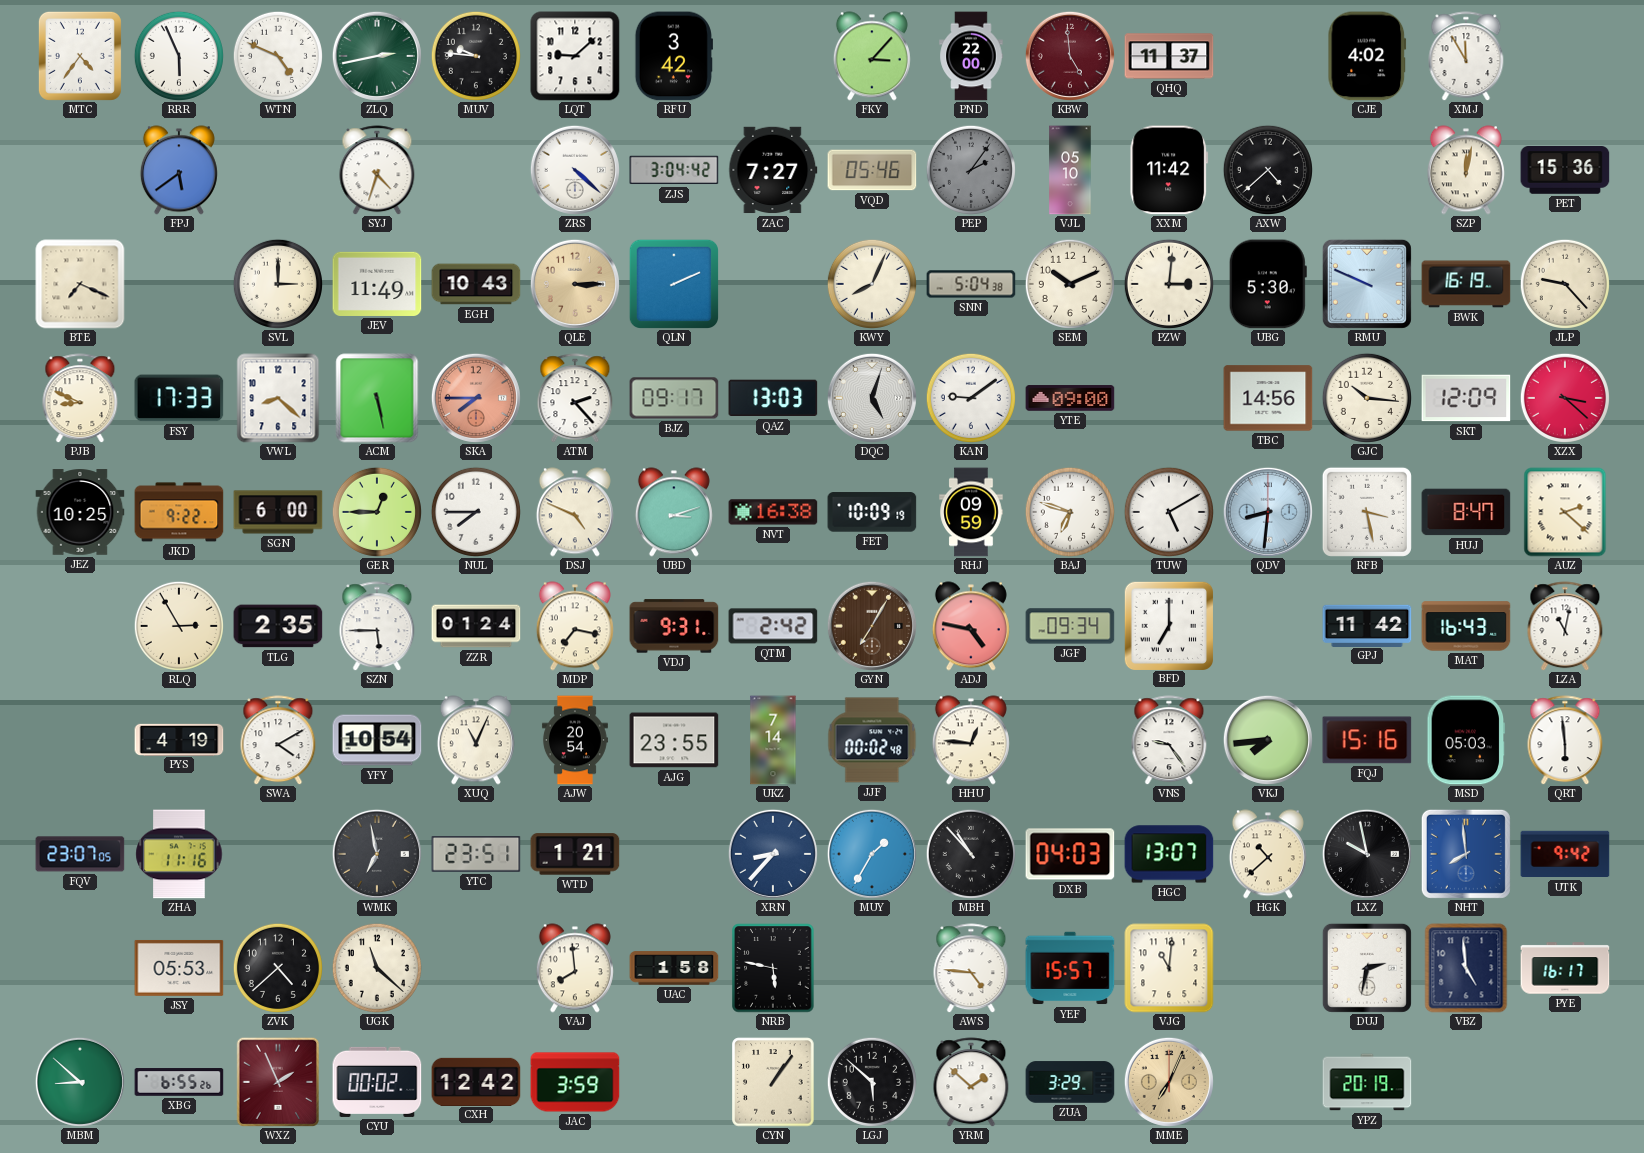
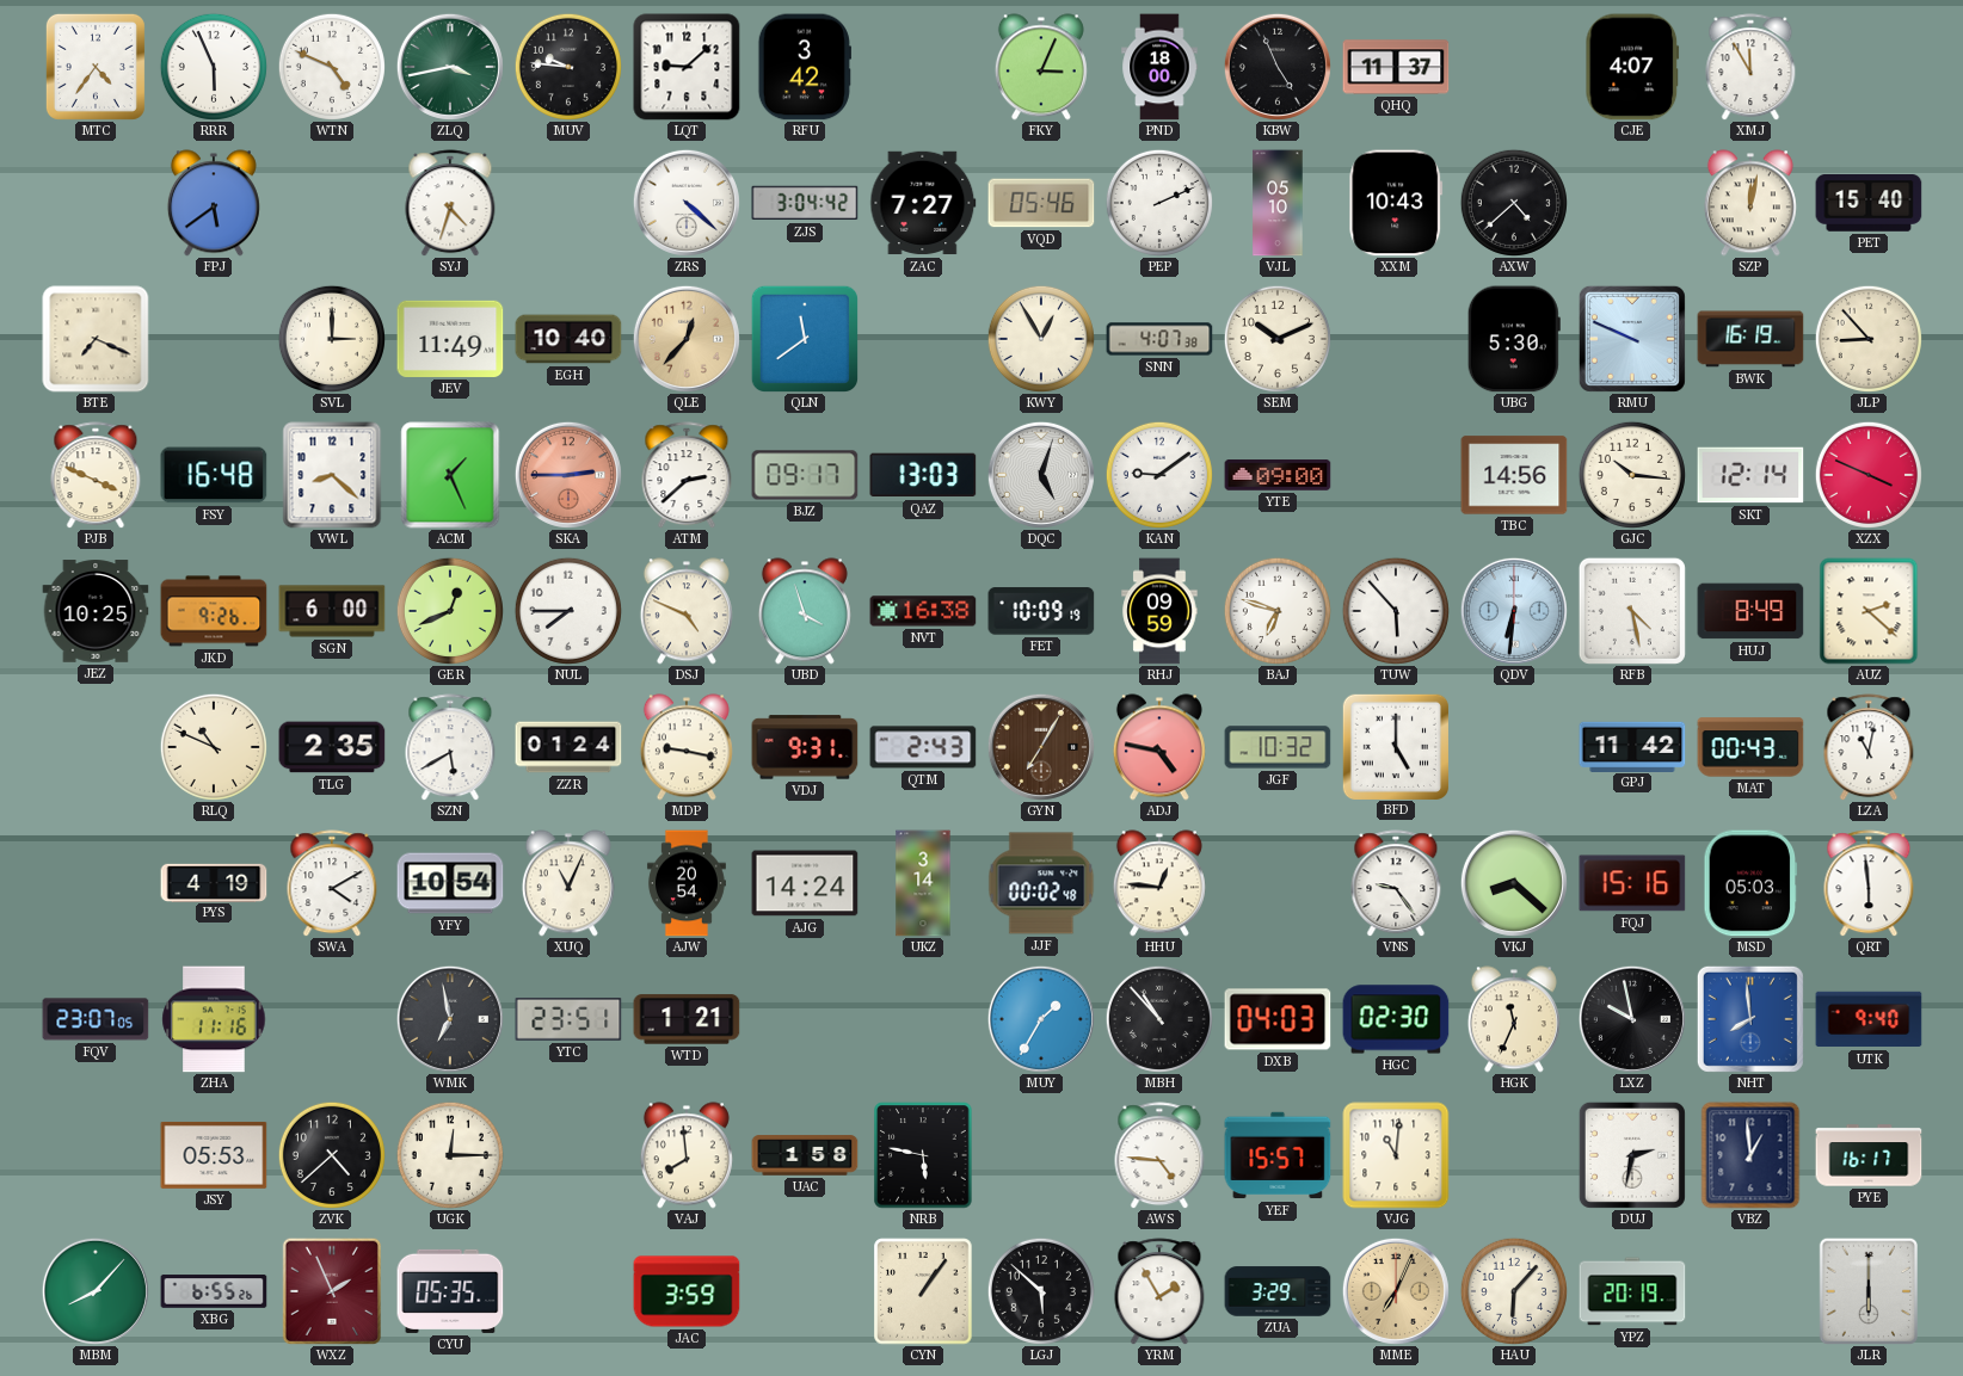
ZLQ: 2:43 -> 3:43
FKY: 3:07 -> 3:04
PND: 22:00 -> 18:00
KBW: 4:59 -> 4:56
KBW dial: burgundy -> black
CJE: 4:02 -> 4:07
PEP: 2:06 -> 2:11
PEP dial: grey -> white
XXM: 11:42 -> 10:43
PET: 15:36 -> 15:40
EGH: 10:43 -> 10:40
QLE: 3:15 -> 12:37
QLN: 2:11 -> 11:39
KWY: 8:04 -> 12:55
SNN: 5:04 -> 4:07
PZW: 3:01 -> none
JLP: 9:23 -> 8:53
PJB: 8:49 -> 3:49
FSY: 17:33 -> 16:48
ACM: 5:28 -> 1:26
SKA: 7:45 -> 2:45
ATM: 2:23 -> 2:38
SKT: 12:09 -> 12:14
XZX: 3:22 -> 3:49
JKD: 9:22 -> 9:26
GER: 12:45 -> 12:41
UBD: 3:12 -> 3:57
TUW: 5:10 -> 5:53
QDV: 8:31 -> 6:31
RFB: 3:28 -> 4:28
HUJ: 8:47 -> 8:49
RLQ: 2:55 -> 10:49
SZN: 5:45 -> 5:40
MDP: 7:17 -> 9:17
QTM: 2:42 -> 2:43
JGF: 09:34 -> 10:32
BFD: 7:00 -> 5:00
MAT: 16:43 -> 00:43
AJG: 23:55 -> 14:24
UKZ: 7:14 -> 3:14
VKJ: 7:44 -> 8:22
XRN: 8:37 -> none
HGC: 13:07 -> 02:30
HGK: 10:38 -> 11:34
UTK: 9:42 -> 9:40
UGK: 11:22 -> 12:15
VBZ: 4:59 -> 12:59
MBM: 8:52 -> 8:07
CYU: 00:02 -> 05:35
CXH: 12:42 -> none
YRM: 1:52 -> 1:55
HAU: none -> 6:07
JLR: none -> 6:00
